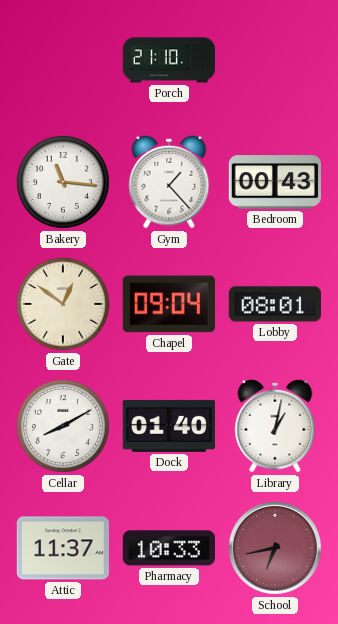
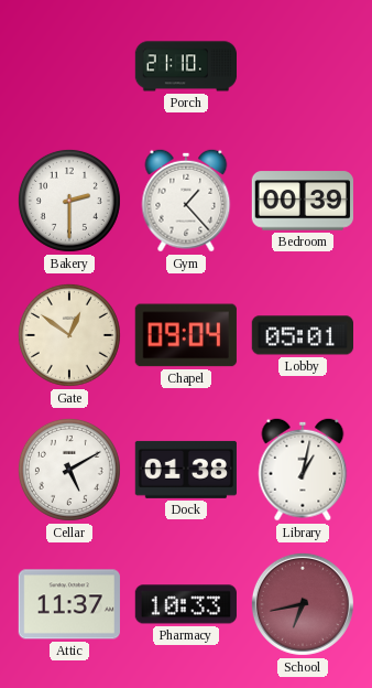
Bakery: 11:16 -> 2:30
Bedroom: 00:43 -> 00:39
Lobby: 08:01 -> 05:01
Cellar: 8:10 -> 5:10
Dock: 01:40 -> 01:38
